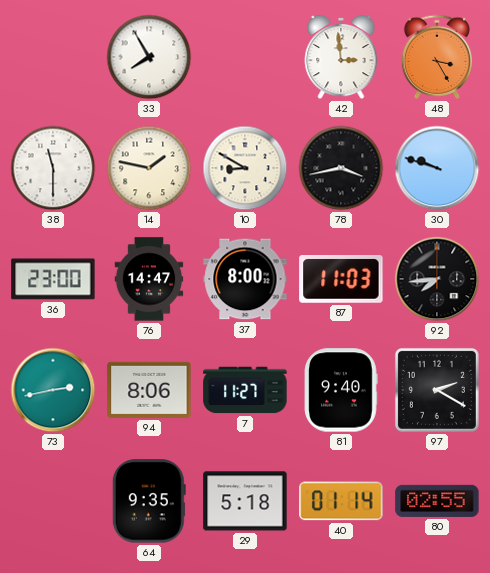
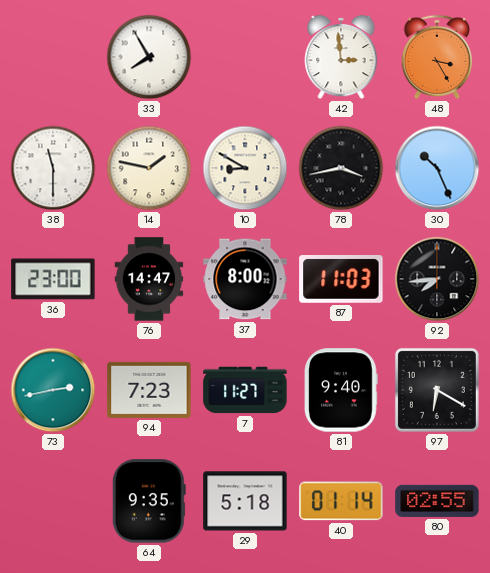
30: 9:48 -> 10:26
94: 8:06 -> 7:23
97: 2:20 -> 6:20
